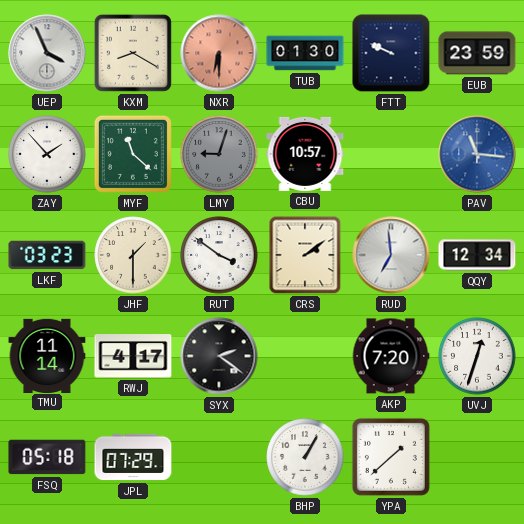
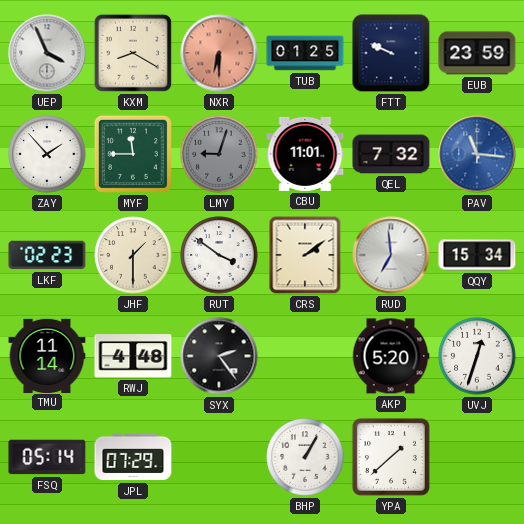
TUB: 01:30 -> 01:25
MYF: 11:22 -> 11:45
CBU: 10:57 -> 11:01
QEL: none -> 7:32
LKF: 03:23 -> 02:23
QQY: 12:34 -> 15:34
RWJ: 4:17 -> 4:48
SYX: 2:21 -> 2:24
AKP: 7:20 -> 5:20
FSQ: 05:18 -> 05:14
